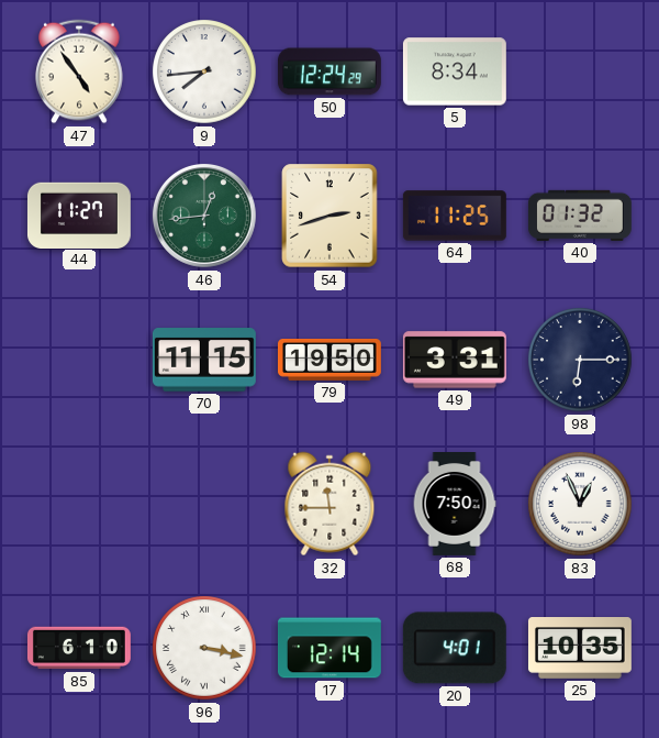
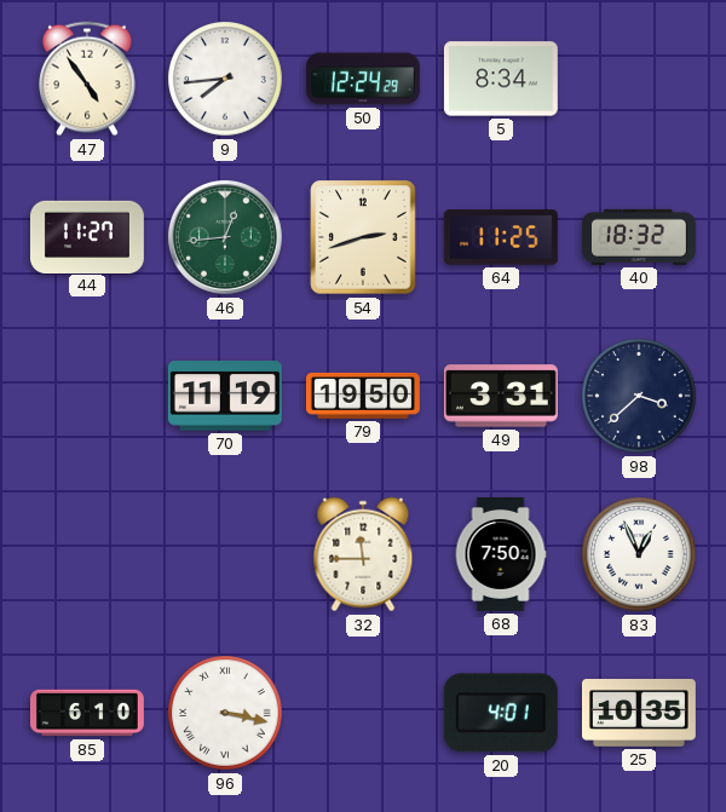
40: 01:32 -> 18:32
70: 11:15 -> 11:19
98: 6:15 -> 3:38
17: 12:14 -> none
